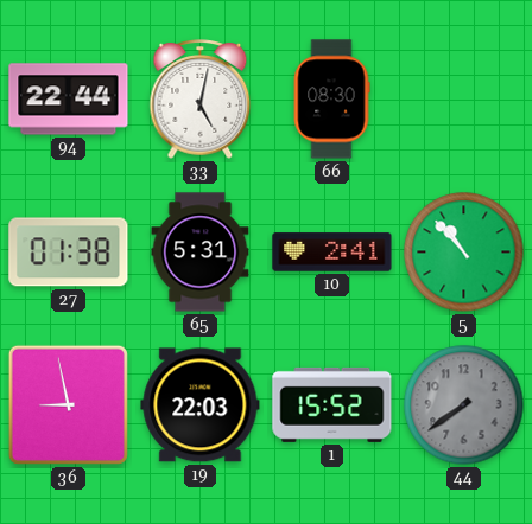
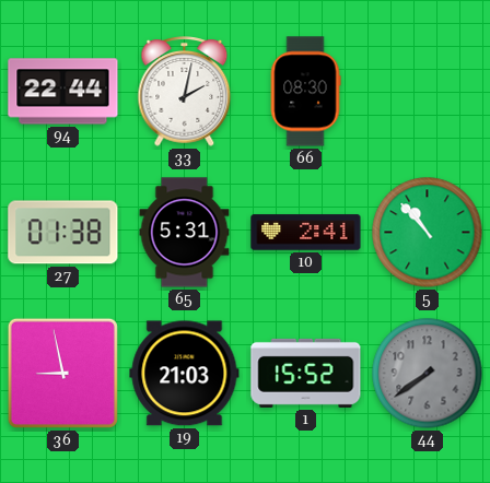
33: 5:02 -> 2:02
19: 22:03 -> 21:03
